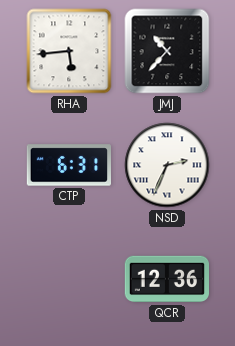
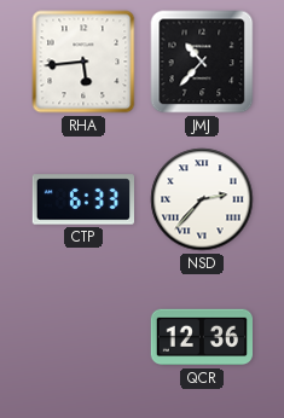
CTP: 6:31 -> 6:33
NSD: 2:34 -> 2:37
